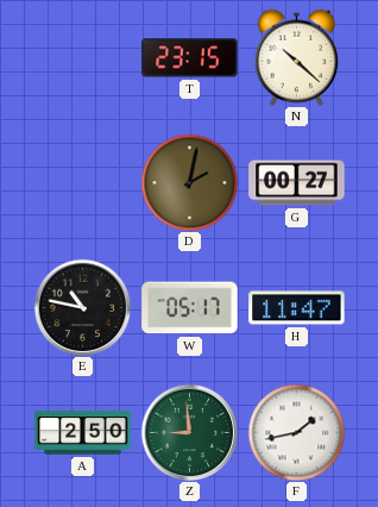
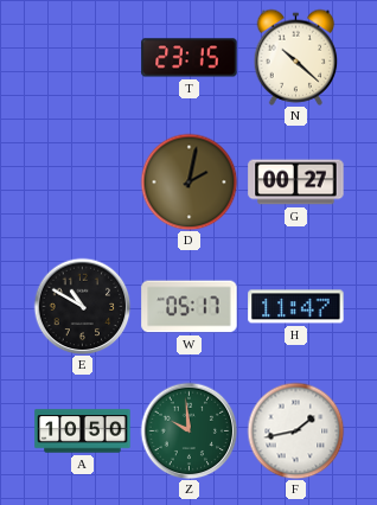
E: 10:47 -> 10:50
A: 2:50 -> 10:50
Z: 8:59 -> 9:59
